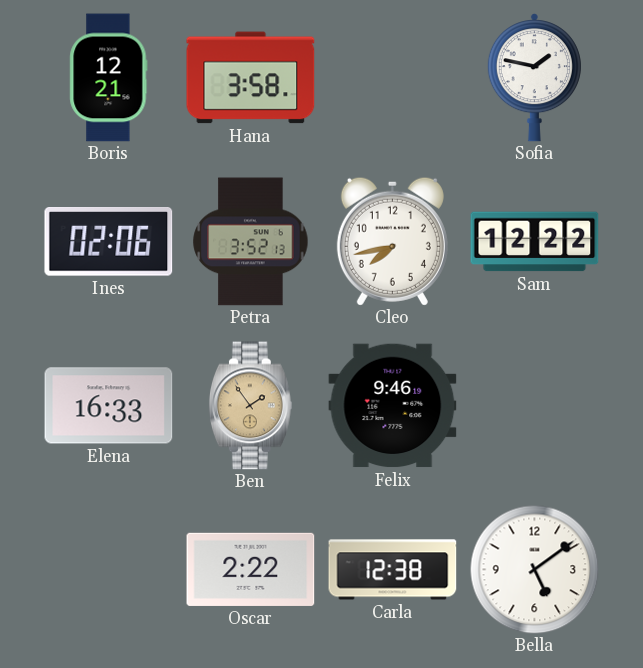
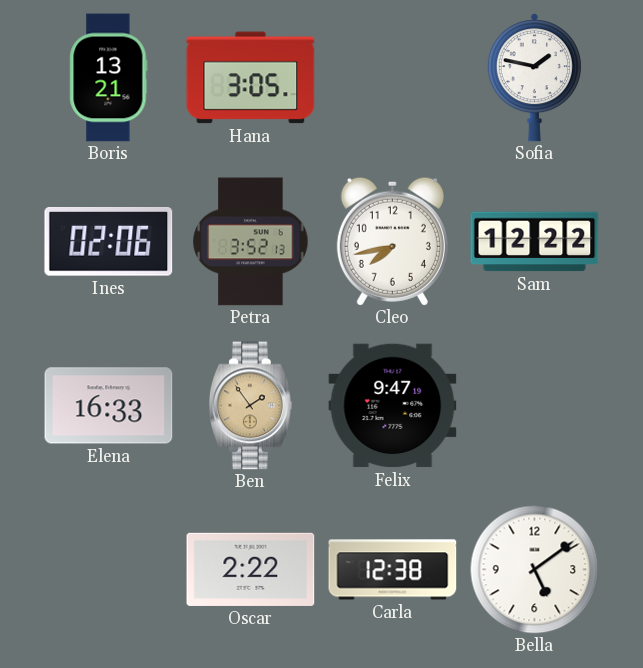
Boris: 12:21 -> 13:21
Hana: 3:58 -> 3:05
Felix: 9:46 -> 9:47
